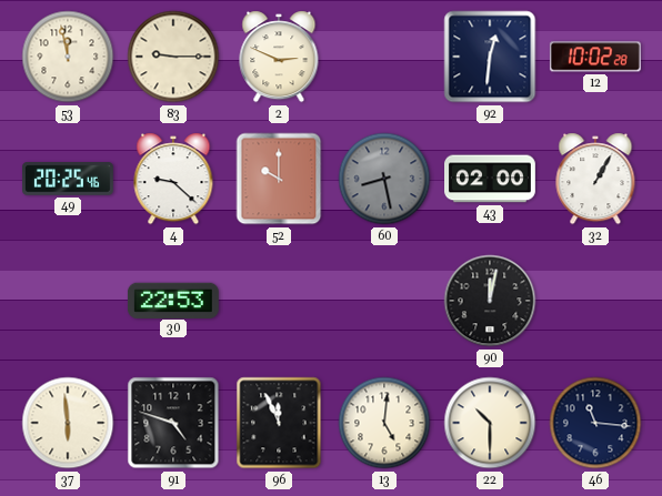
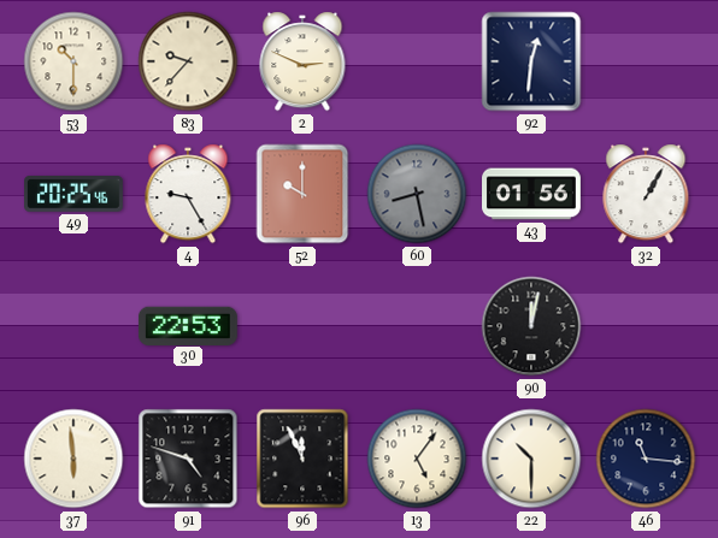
53: 11:58 -> 10:30
83: 9:15 -> 9:37
12: 10:02 -> none
4: 9:22 -> 9:25
43: 02:00 -> 01:56
13: 5:01 -> 5:06
